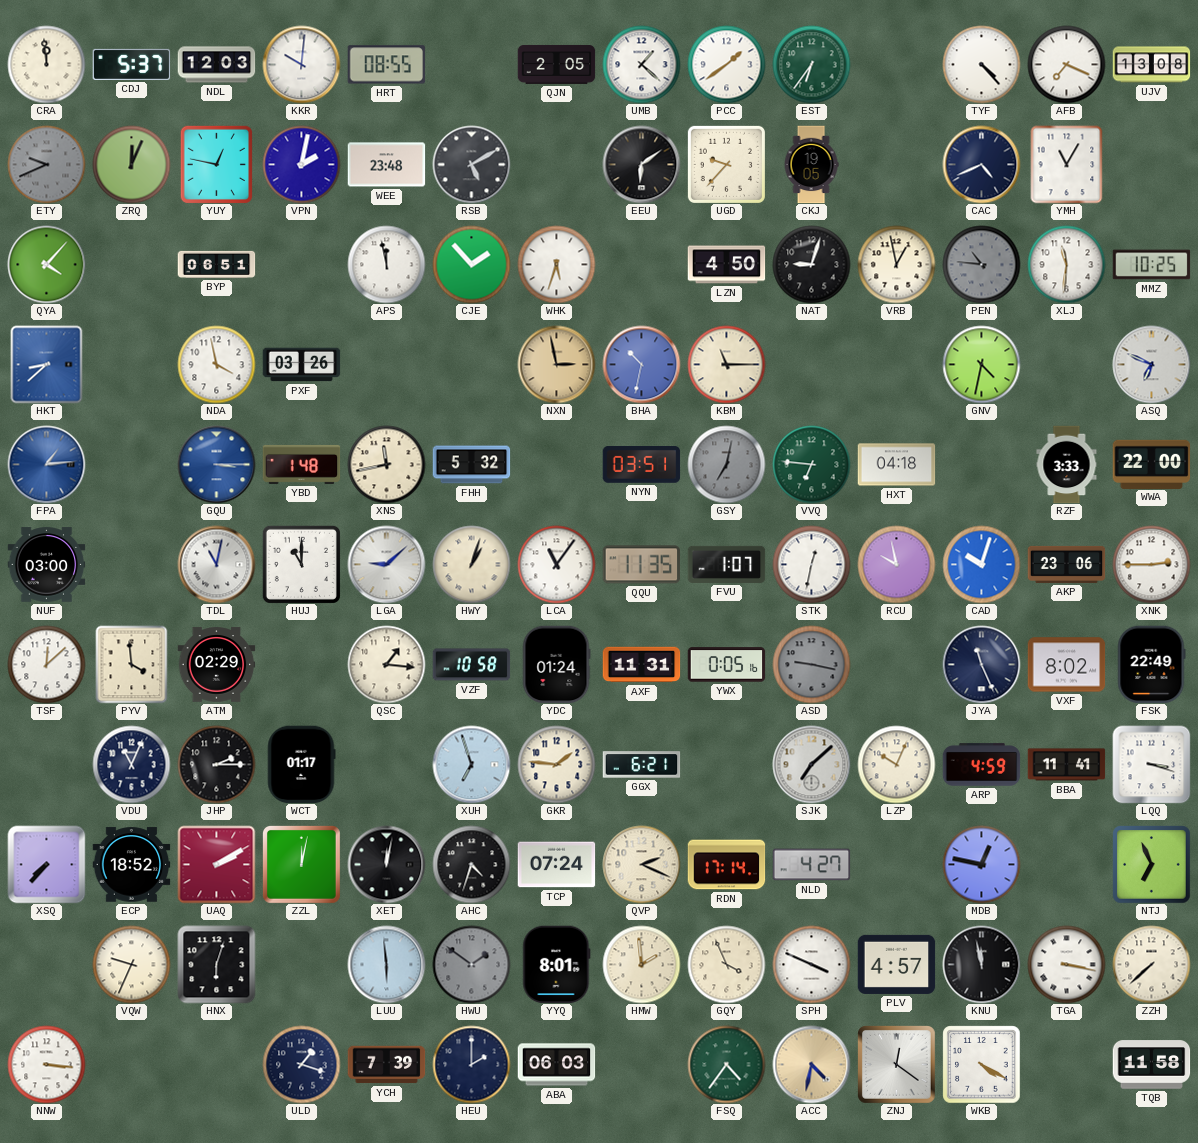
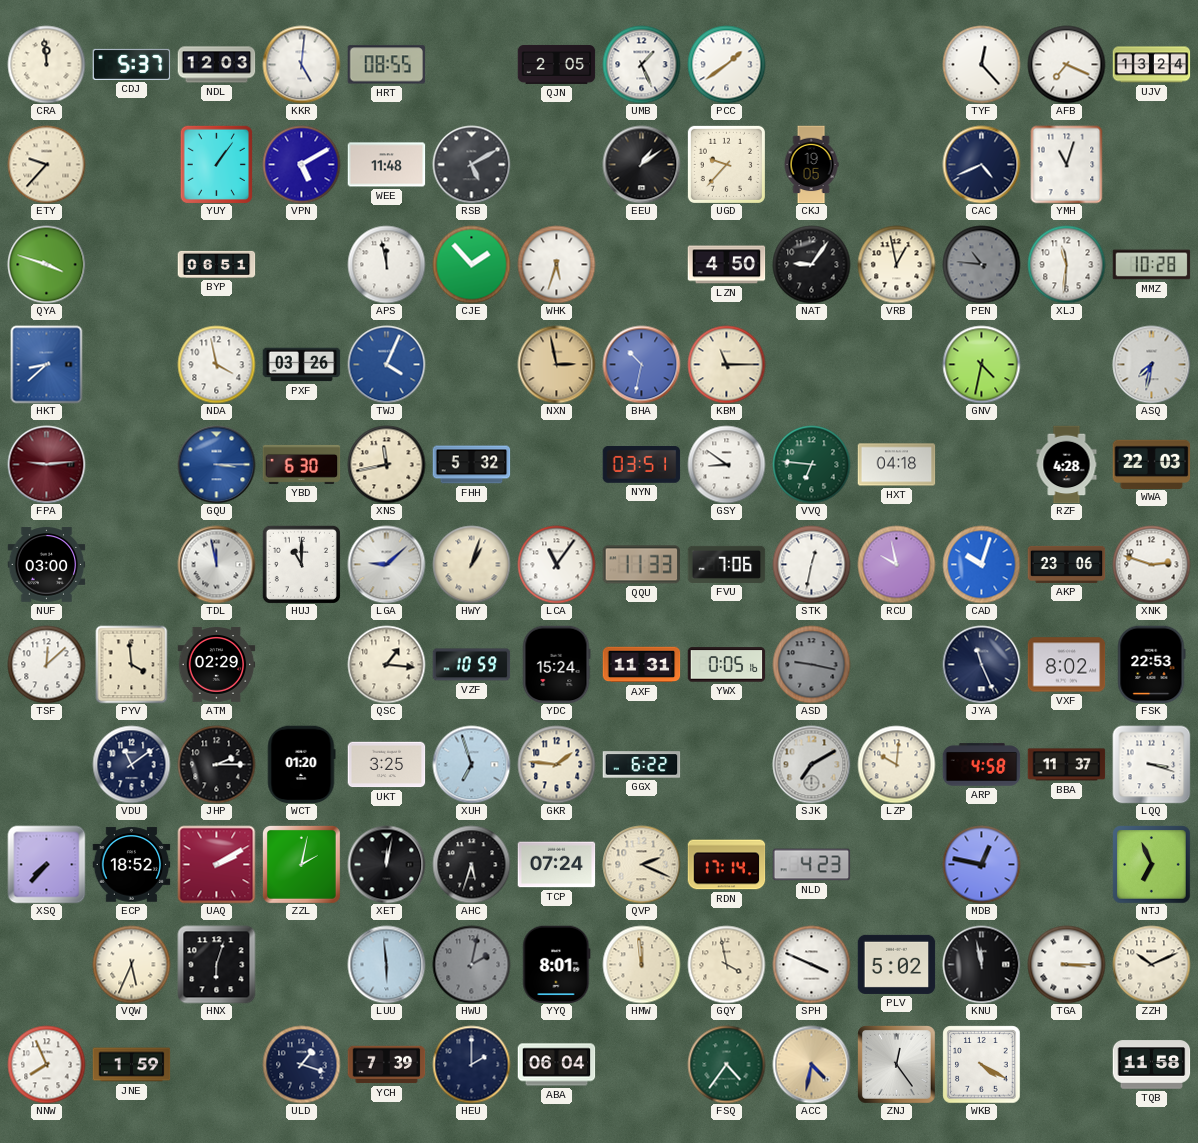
KKR: 10:01 -> 5:01
UMB: 1:22 -> 1:26
EST: 6:36 -> none
TYF: 4:23 -> 12:23
UJV: 13:08 -> 13:24
ETY: 9:41 -> 9:37
ETY dial: grey -> cream
ZRQ: 12:04 -> none
YUY: 12:47 -> 1:06
VPN: 2:02 -> 5:10
WEE: 23:48 -> 11:48
EEU: 6:09 -> 1:09
YMH: 11:05 -> 11:03
QYA: 4:07 -> 3:48
NAT: 9:03 -> 9:06
MMZ: 10:25 -> 10:28
TWJ: none -> 4:04
ASQ: 6:49 -> 7:32
FPA: 1:14 -> 9:14
FPA dial: blue -> burgundy
YBD: 1:48 -> 6:30
GSY: 7:02 -> 8:51
GSY dial: grey -> white
RZF: 3:33 -> 4:28
WWA: 22:00 -> 22:03
TDL: 11:02 -> 11:58
QQU: 11:35 -> 11:33
FVU: 1:07 -> 7:06
XNK: 2:45 -> 2:48
VZF: 10:58 -> 10:59
YDC: 01:24 -> 15:24
FSK: 22:49 -> 22:53
VDU: 11:04 -> 11:09
WCT: 01:17 -> 01:20
UKT: none -> 3:25
GGX: 6:21 -> 6:22
SJK: 7:08 -> 7:10
LZP: 10:04 -> 10:01
ARP: 4:59 -> 4:58
BBA: 11:41 -> 11:37
ZZL: 12:02 -> 2:02
AHC: 4:33 -> 5:33
NLD: 4:27 -> 4:23
VQW: 9:34 -> 5:34
HWU: 1:51 -> 2:02
HMW: 1:59 -> 11:59
GQY: 3:56 -> 3:58
PLV: 4:57 -> 5:02
TGA: 3:17 -> 3:15
ZZH: 7:38 -> 10:11
NNW: 3:16 -> 7:56
JNE: none -> 1:59
ABA: 06:03 -> 06:04
ZNJ: 12:21 -> 12:24
